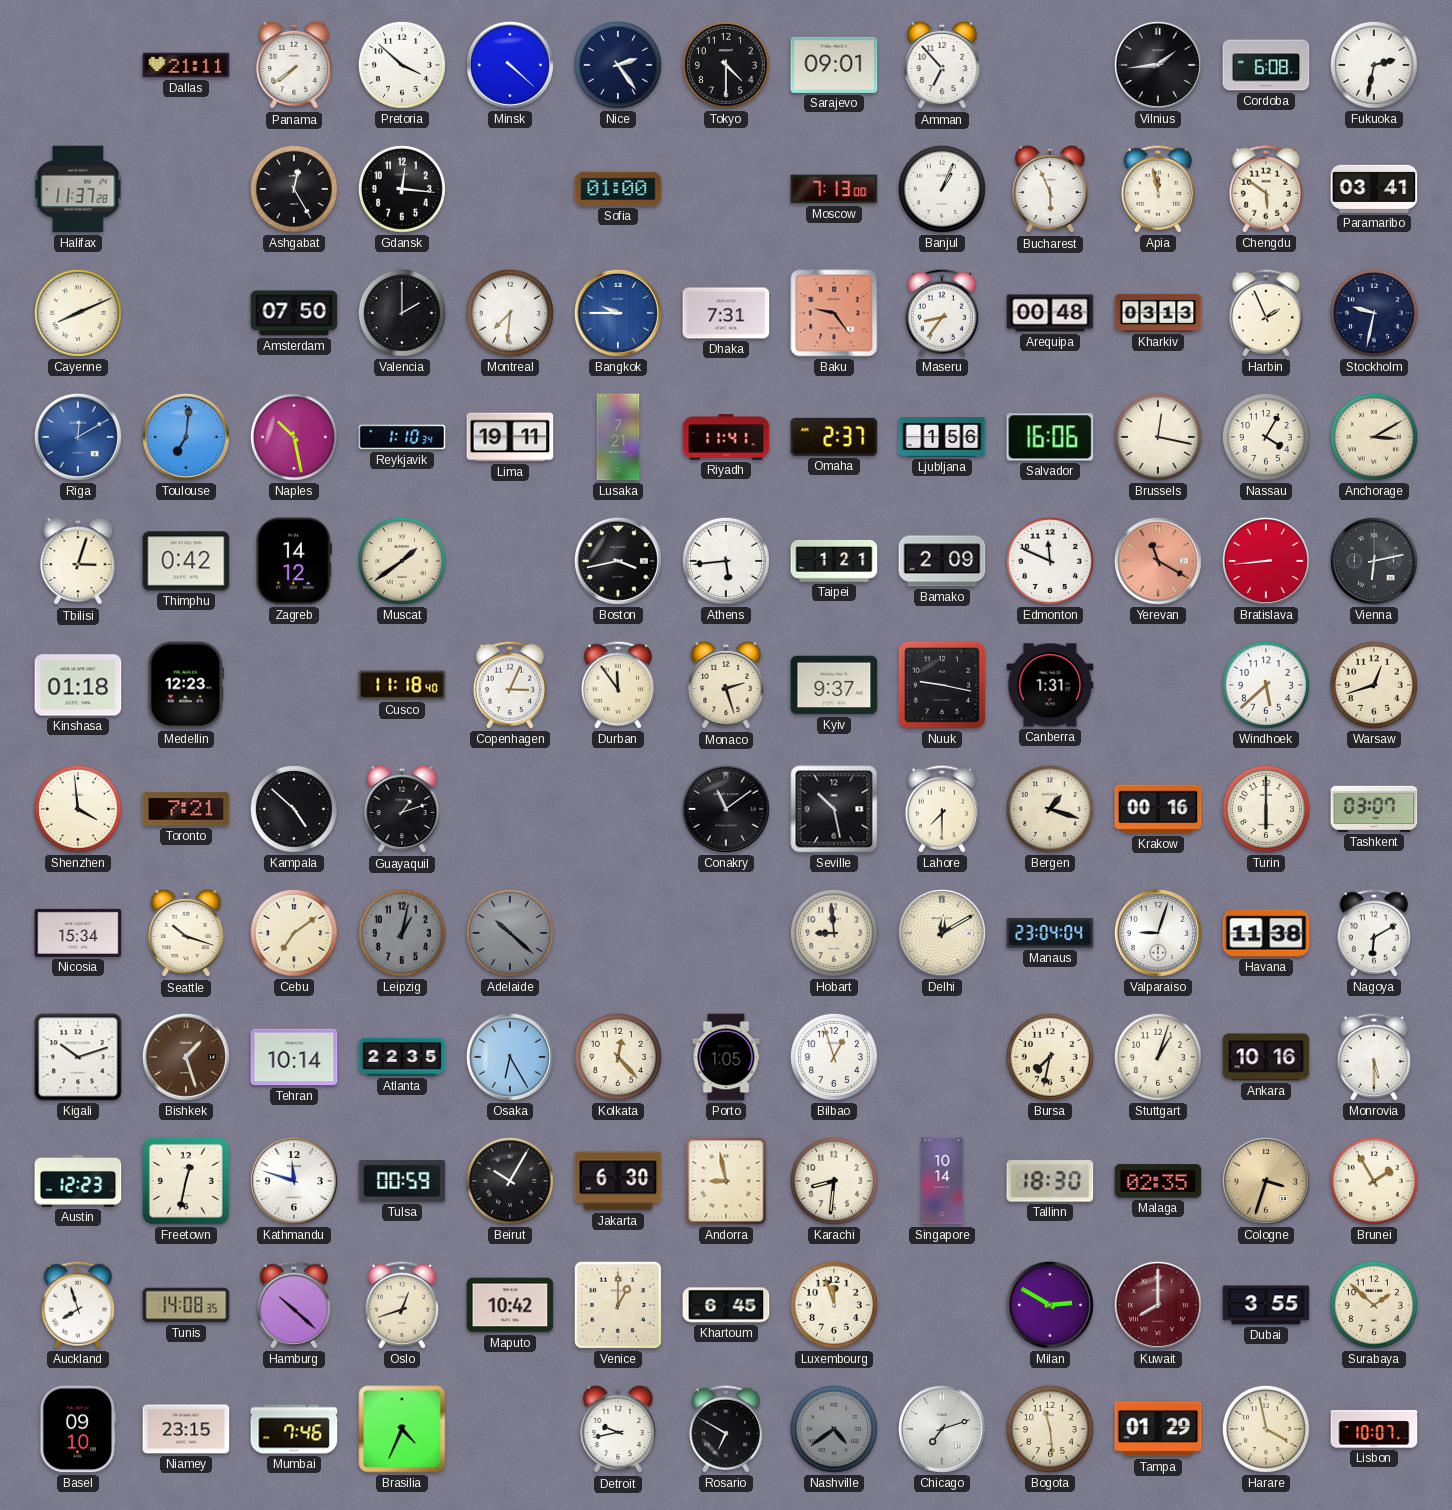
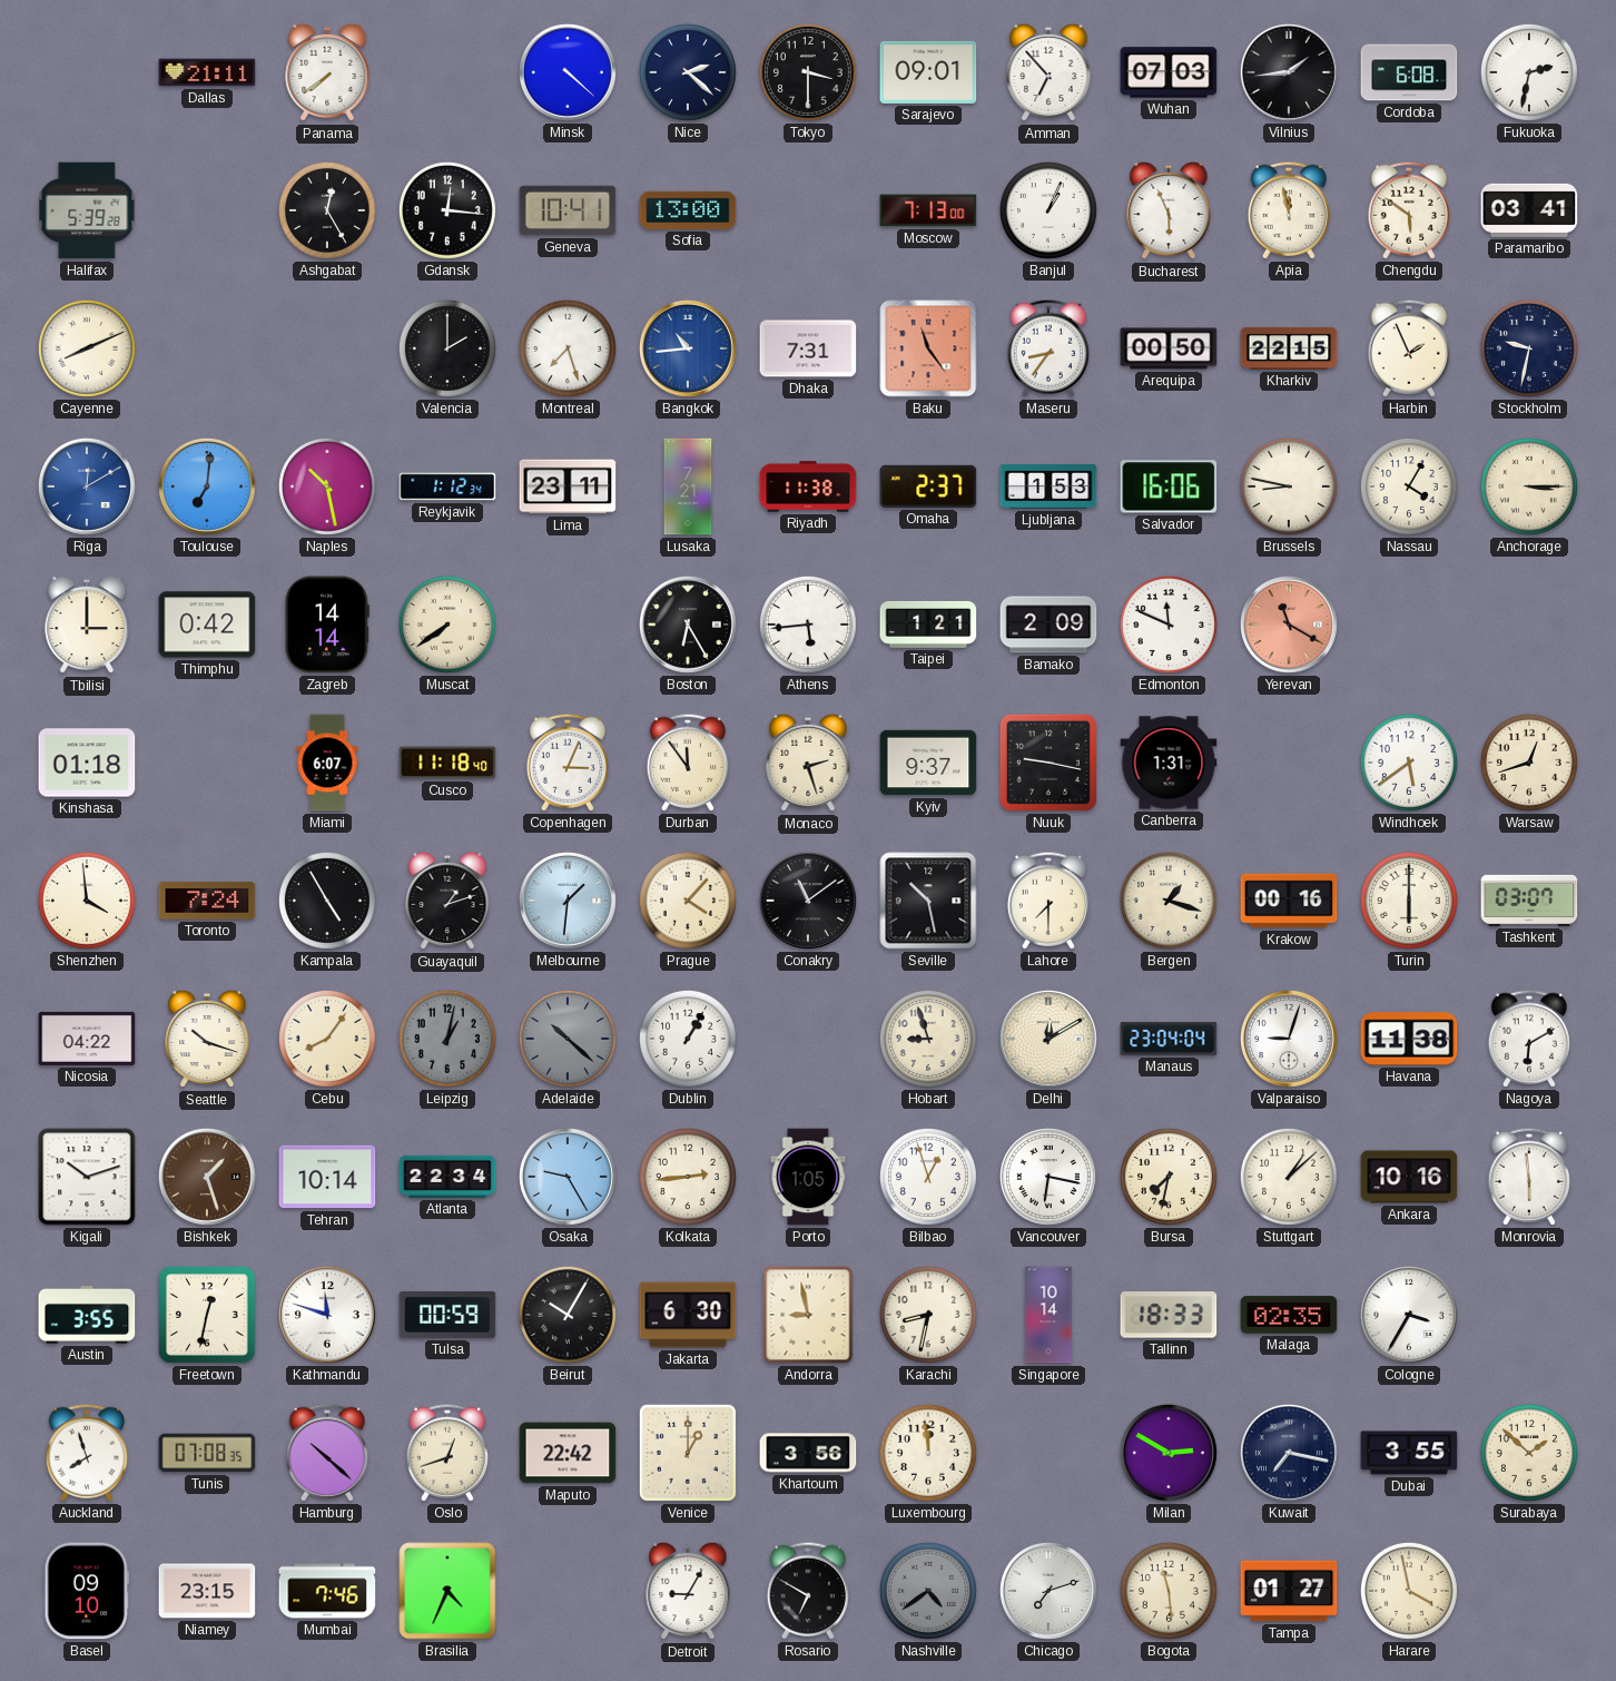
Pretoria: 3:52 -> none
Nice: 2:24 -> 2:22
Tokyo: 4:30 -> 3:30
Wuhan: none -> 07:03
Halifax: 11:37 -> 5:39
Geneva: none -> 10:41
Sofia: 01:00 -> 13:00
Amsterdam: 07:50 -> none
Montreal: 7:31 -> 7:27
Bangkok: 9:45 -> 10:44
Baku: 9:24 -> 11:24
Arequipa: 00:48 -> 00:50
Kharkiv: 03:13 -> 22:15
Reykjavik: 1:10 -> 1:12
Lima: 19:11 -> 23:11
Riyadh: 11:41 -> 11:38
Ljubljana: 1:56 -> 1:53
Brussels: 12:17 -> 8:47
Anchorage: 3:10 -> 3:15
Tbilisi: 3:03 -> 3:00
Zagreb: 14:12 -> 14:14
Muscat: 1:39 -> 7:39
Boston: 3:43 -> 6:25
Bratislava: 8:44 -> none
Vienna: 6:13 -> none
Medellin: 12:23 -> none
Miami: none -> 6:07
Windhoek: 5:38 -> 5:39
Toronto: 7:21 -> 7:24
Kampala: 4:52 -> 4:55
Melbourne: none -> 1:31
Prague: none -> 4:07
Nicosia: 15:34 -> 04:22
Cebu: 7:09 -> 8:06
Dublin: none -> 1:05
Hobart: 8:59 -> 8:57
Atlanta: 22:35 -> 22:34
Osaka: 6:25 -> 9:25
Kolkata: 12:23 -> 2:44
Vancouver: none -> 6:17
Stuttgart: 1:03 -> 1:08
Monrovia: 5:30 -> 5:59
Austin: 12:23 -> 3:55
Karachi: 8:31 -> 8:32
Tallinn: 18:30 -> 18:33
Cologne: 3:33 -> 3:35
Cologne dial: champagne -> white
Brunei: 1:55 -> none
Tunis: 14:08 -> 07:08
Maputo: 10:42 -> 22:42
Khartoum: 6:45 -> 3:56
Luxembourg: 11:57 -> 11:59
Kuwait: 8:00 -> 7:17
Kuwait dial: burgundy -> navy
Detroit: 9:43 -> 9:05
Tampa: 01:29 -> 01:27
Lisbon: 10:07 -> none
